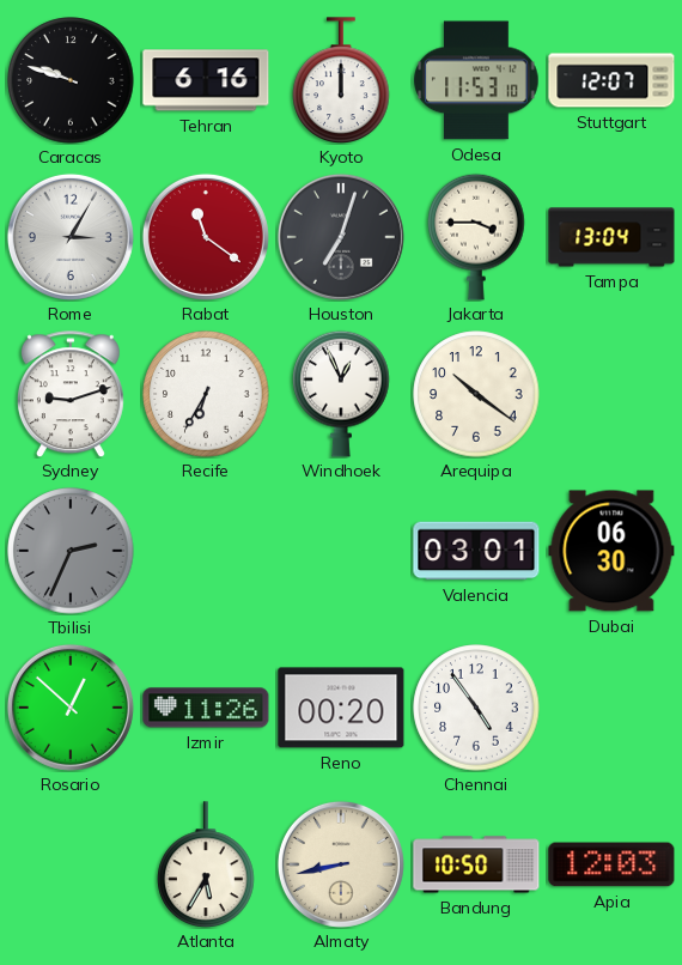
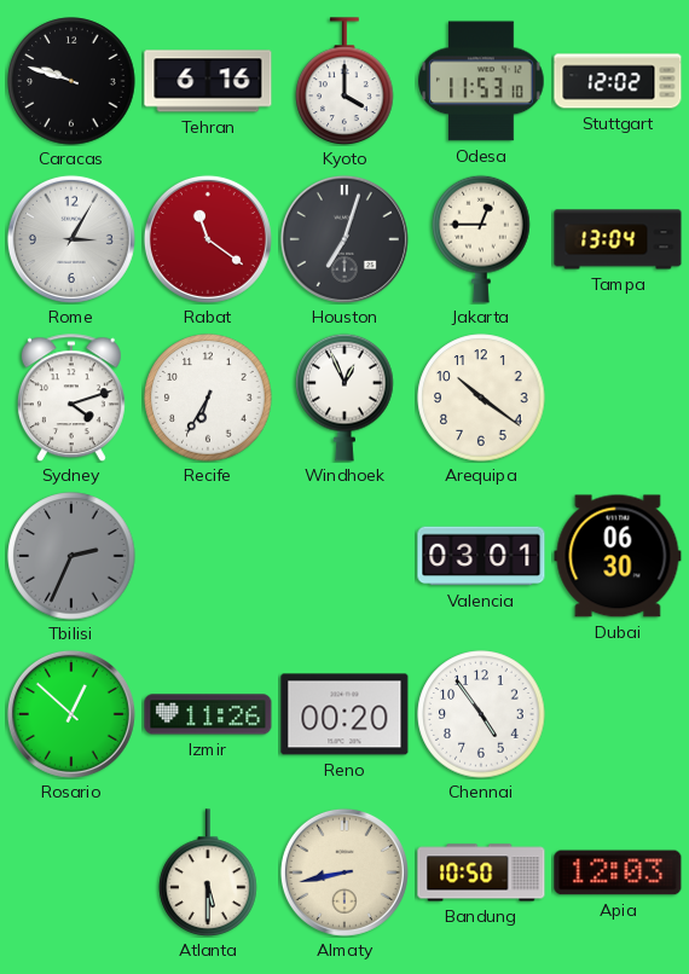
Kyoto: 12:00 -> 4:00
Stuttgart: 12:07 -> 12:02
Jakarta: 3:45 -> 12:45
Sydney: 9:12 -> 4:12
Atlanta: 5:35 -> 5:30
